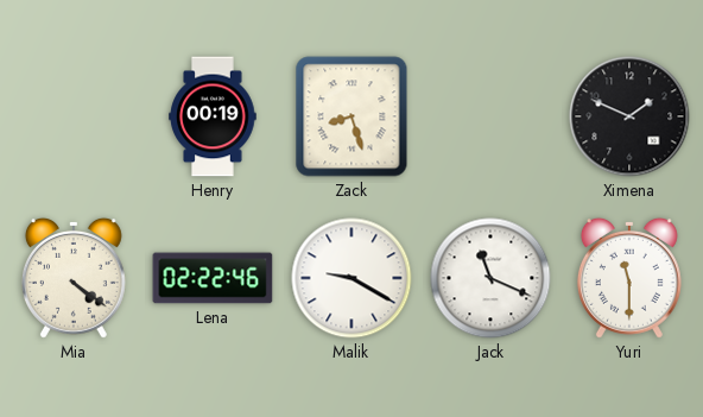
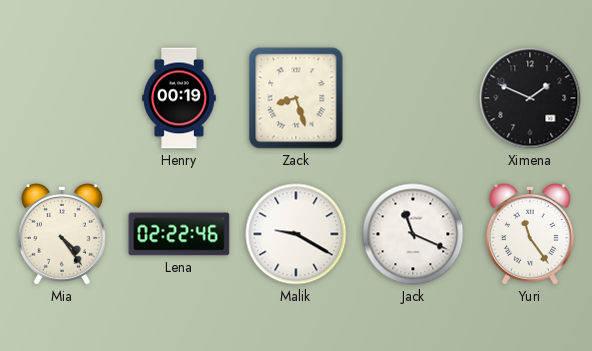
Mia: 4:21 -> 4:24
Yuri: 11:30 -> 11:24
